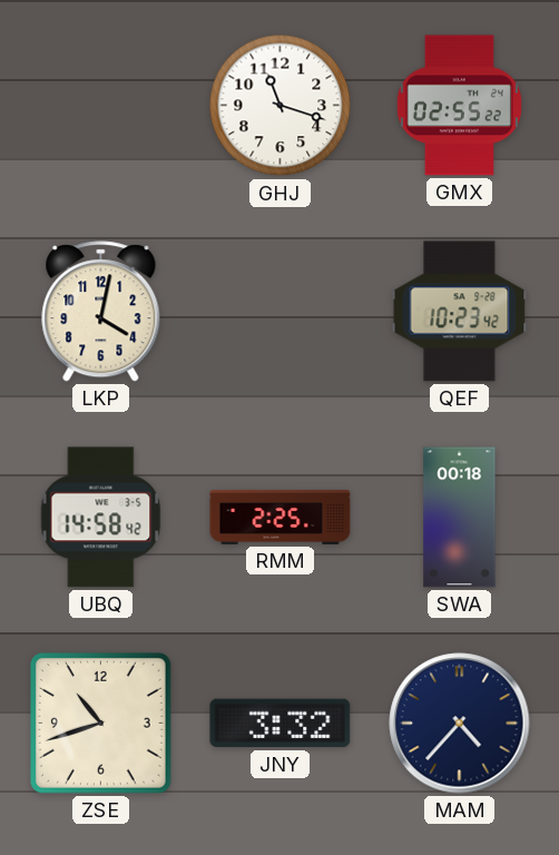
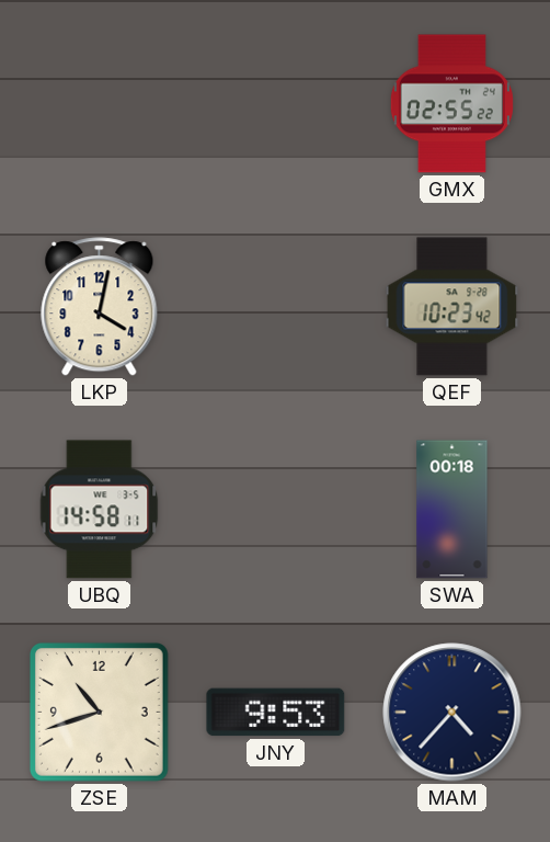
GHJ: 11:18 -> none
UBQ: 14:58:42 -> 14:58:11
RMM: 2:25 -> none
JNY: 3:32 -> 9:53
